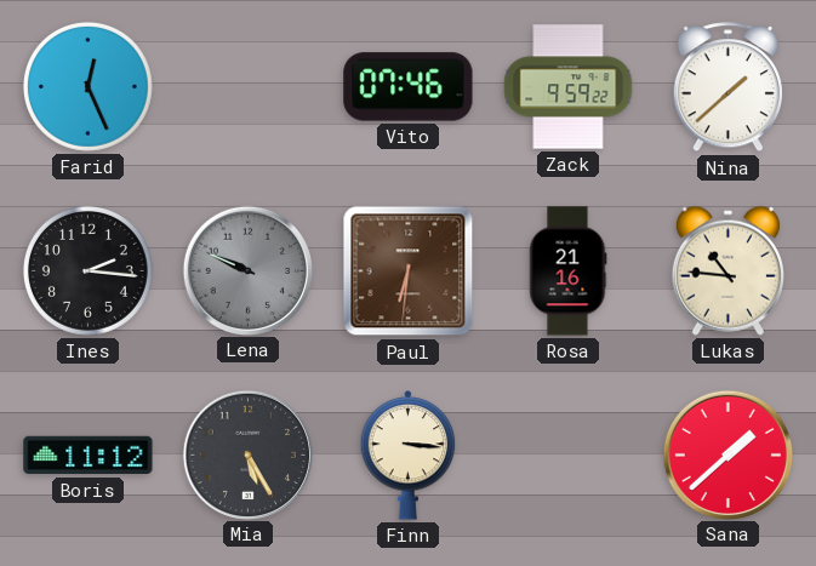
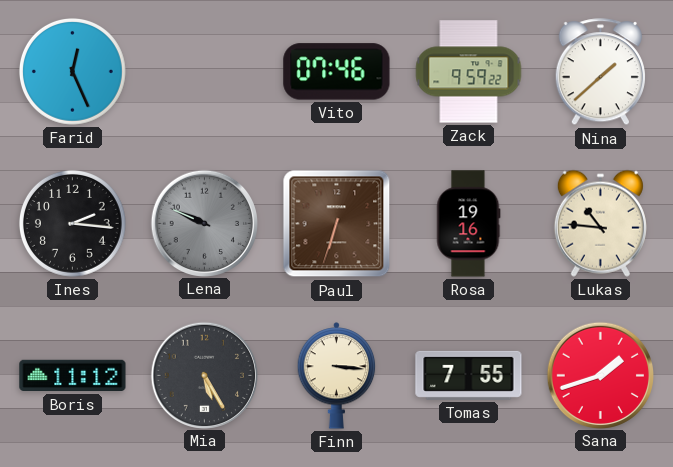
Paul: 6:31 -> 6:33
Rosa: 21:16 -> 19:16
Tomas: none -> 7:55
Sana: 1:38 -> 1:42
